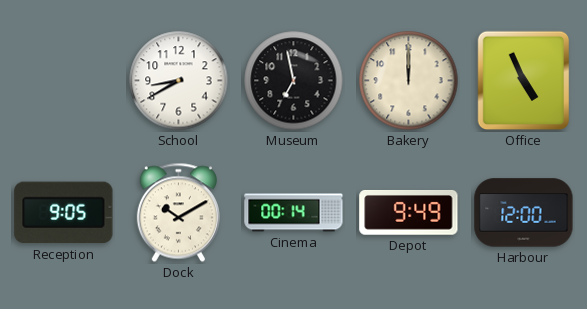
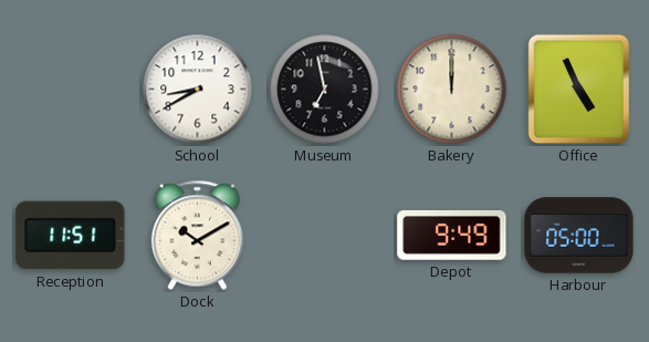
Reception: 9:05 -> 11:51
Cinema: 00:14 -> none
Harbour: 12:00 -> 05:00
